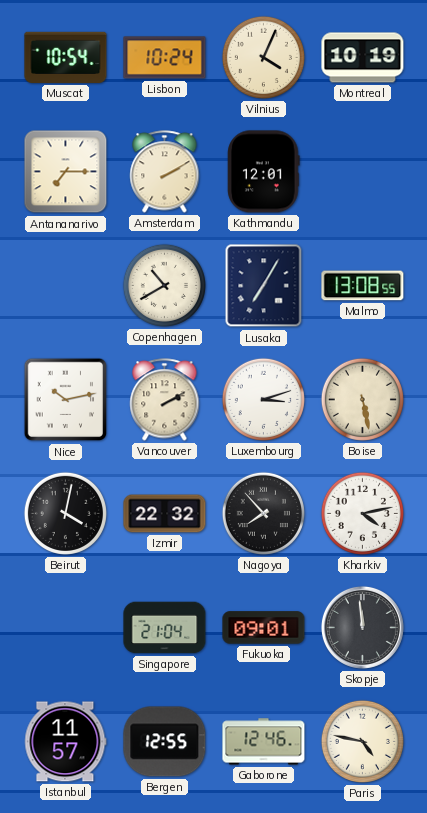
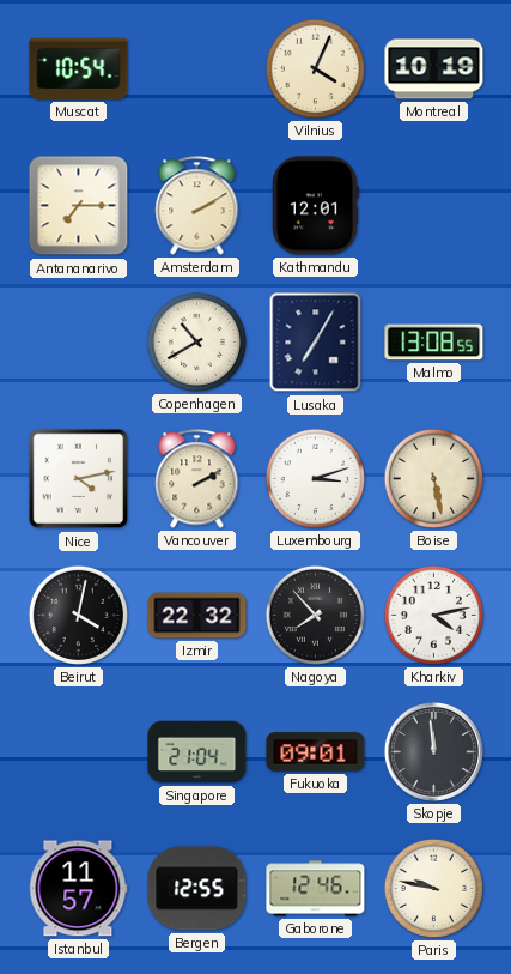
Lisbon: 10:24 -> none
Nice: 10:13 -> 4:13
Paris: 4:47 -> 9:47
